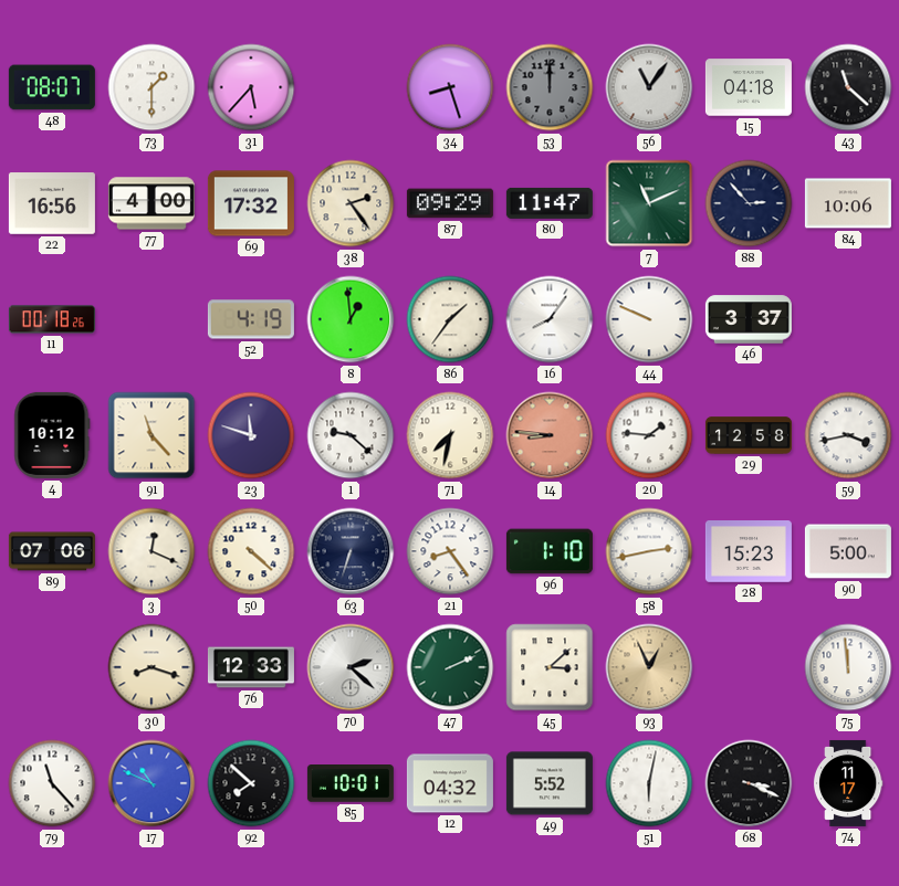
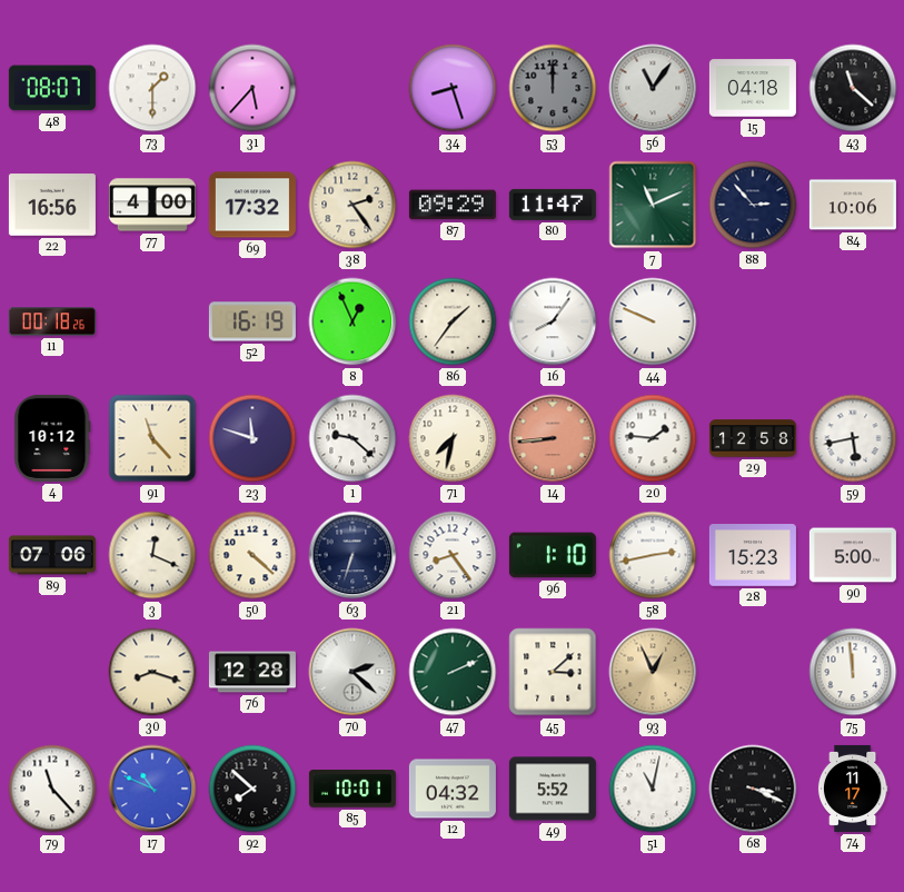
52: 4:19 -> 16:19
8: 12:59 -> 12:56
46: 3:37 -> none
14: 8:46 -> 8:44
59: 3:43 -> 5:43
76: 12:33 -> 12:28
51: 6:02 -> 11:02
